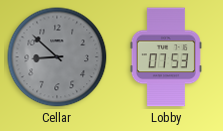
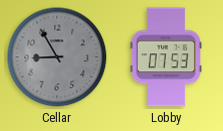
Cellar: 8:52 -> 8:55
